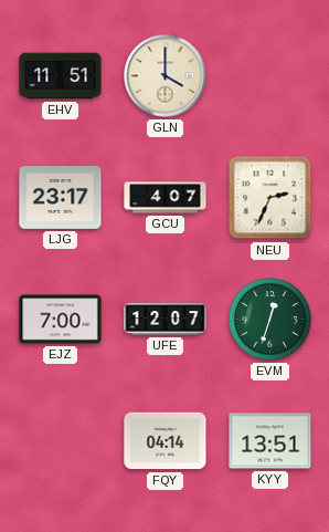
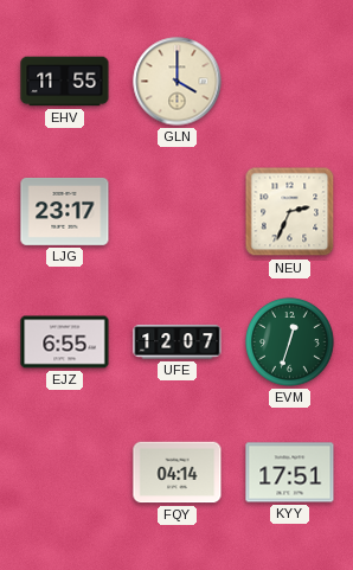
EHV: 11:51 -> 11:55
GCU: 4:07 -> none
EJZ: 7:00 -> 6:55
KYY: 13:51 -> 17:51
